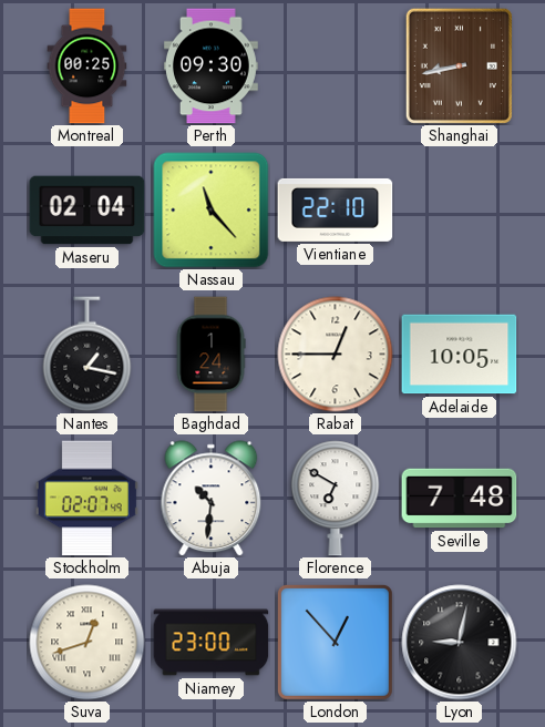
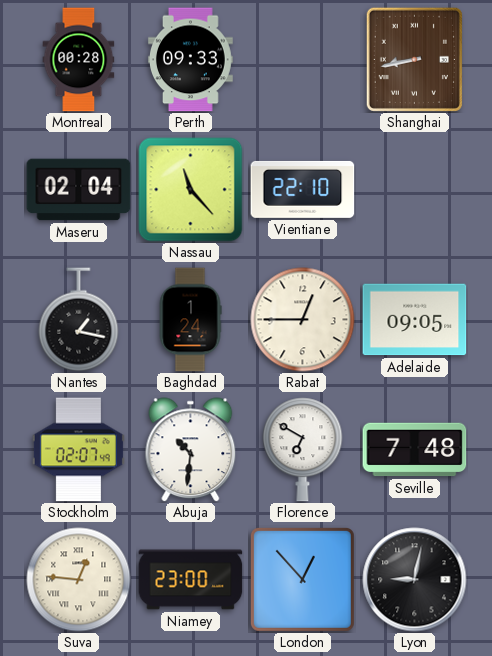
Montreal: 00:25 -> 00:28
Perth: 09:30 -> 09:33
Adelaide: 10:05 -> 09:05
Suva: 12:42 -> 12:46
